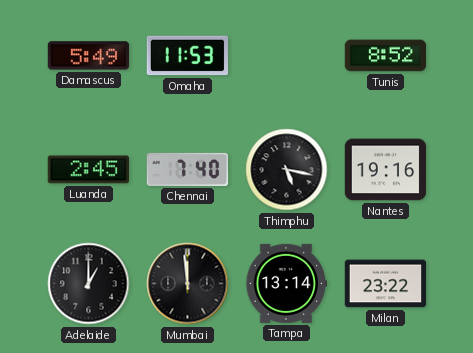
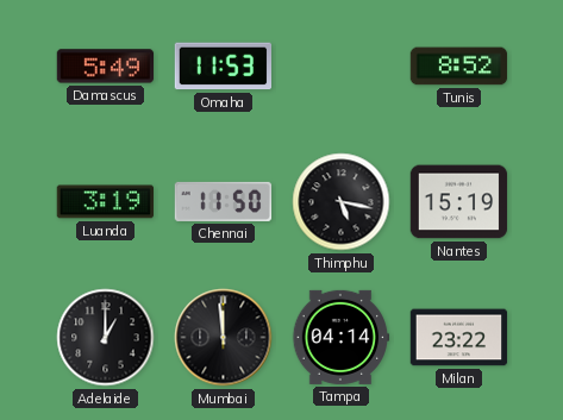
Luanda: 2:45 -> 3:19
Chennai: 7:40 -> 11:50
Nantes: 19:16 -> 15:19
Tampa: 13:14 -> 04:14
